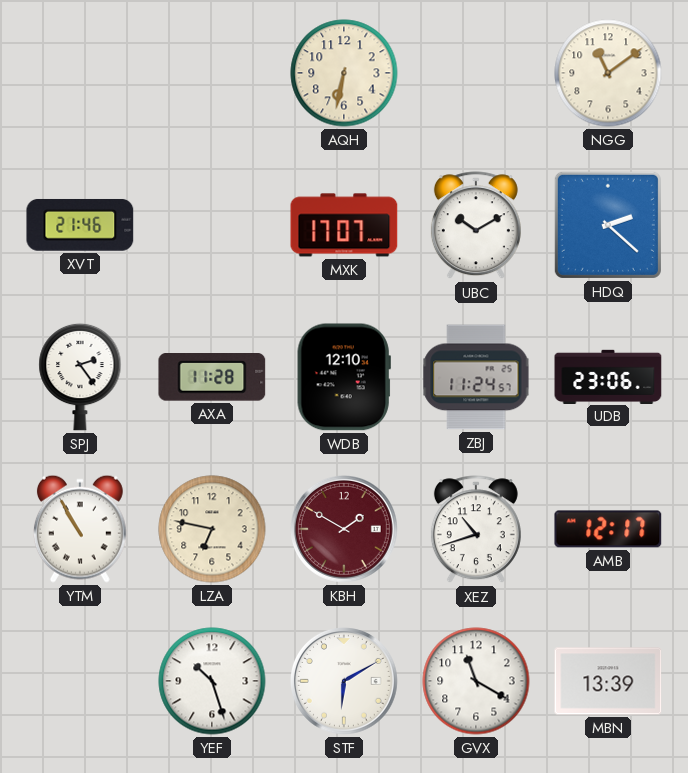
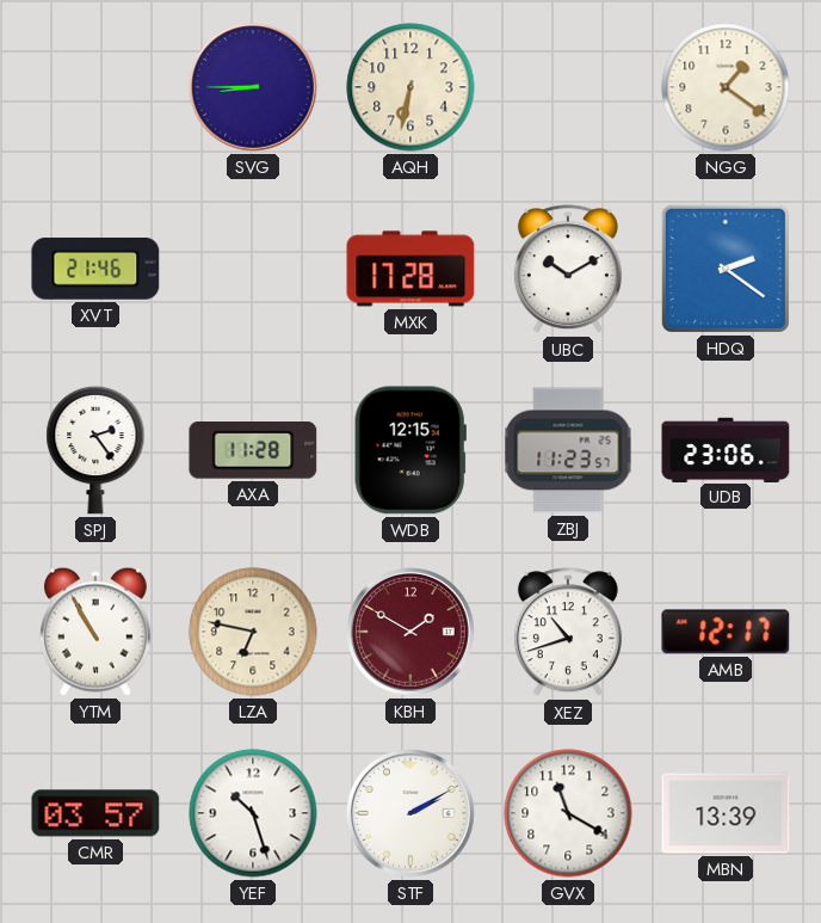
SVG: none -> 8:45
NGG: 11:09 -> 1:21
MXK: 17:07 -> 17:28
HDQ: 2:22 -> 2:21
WDB: 12:10 -> 12:15
ZBJ: 11:24 -> 11:23
CMR: none -> 03:57
STF: 6:10 -> 2:10
